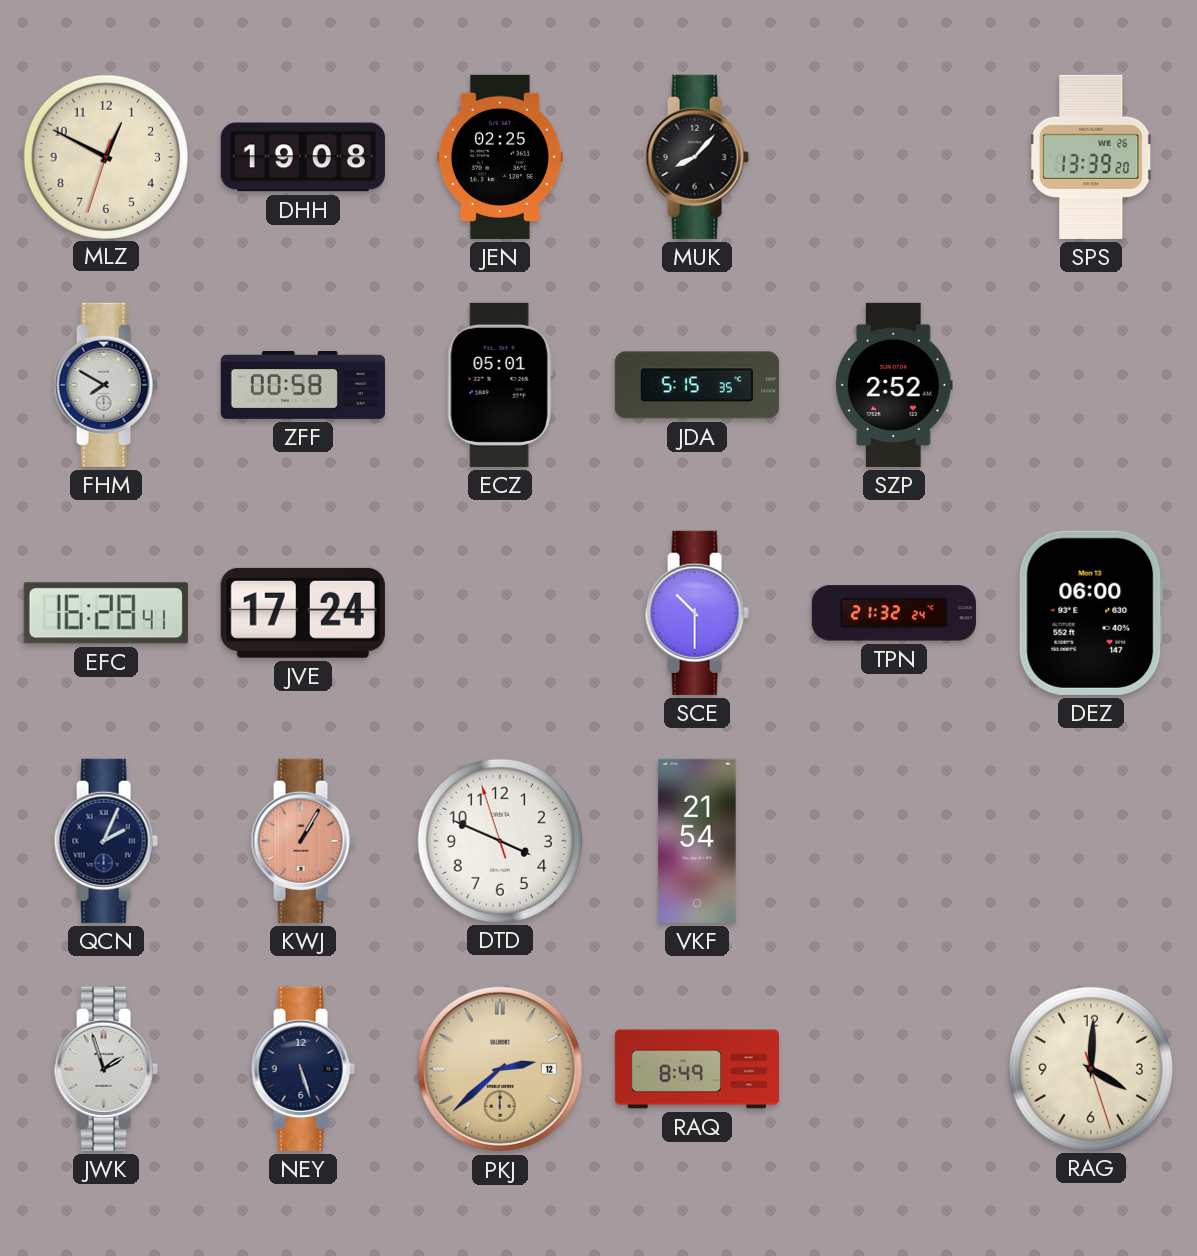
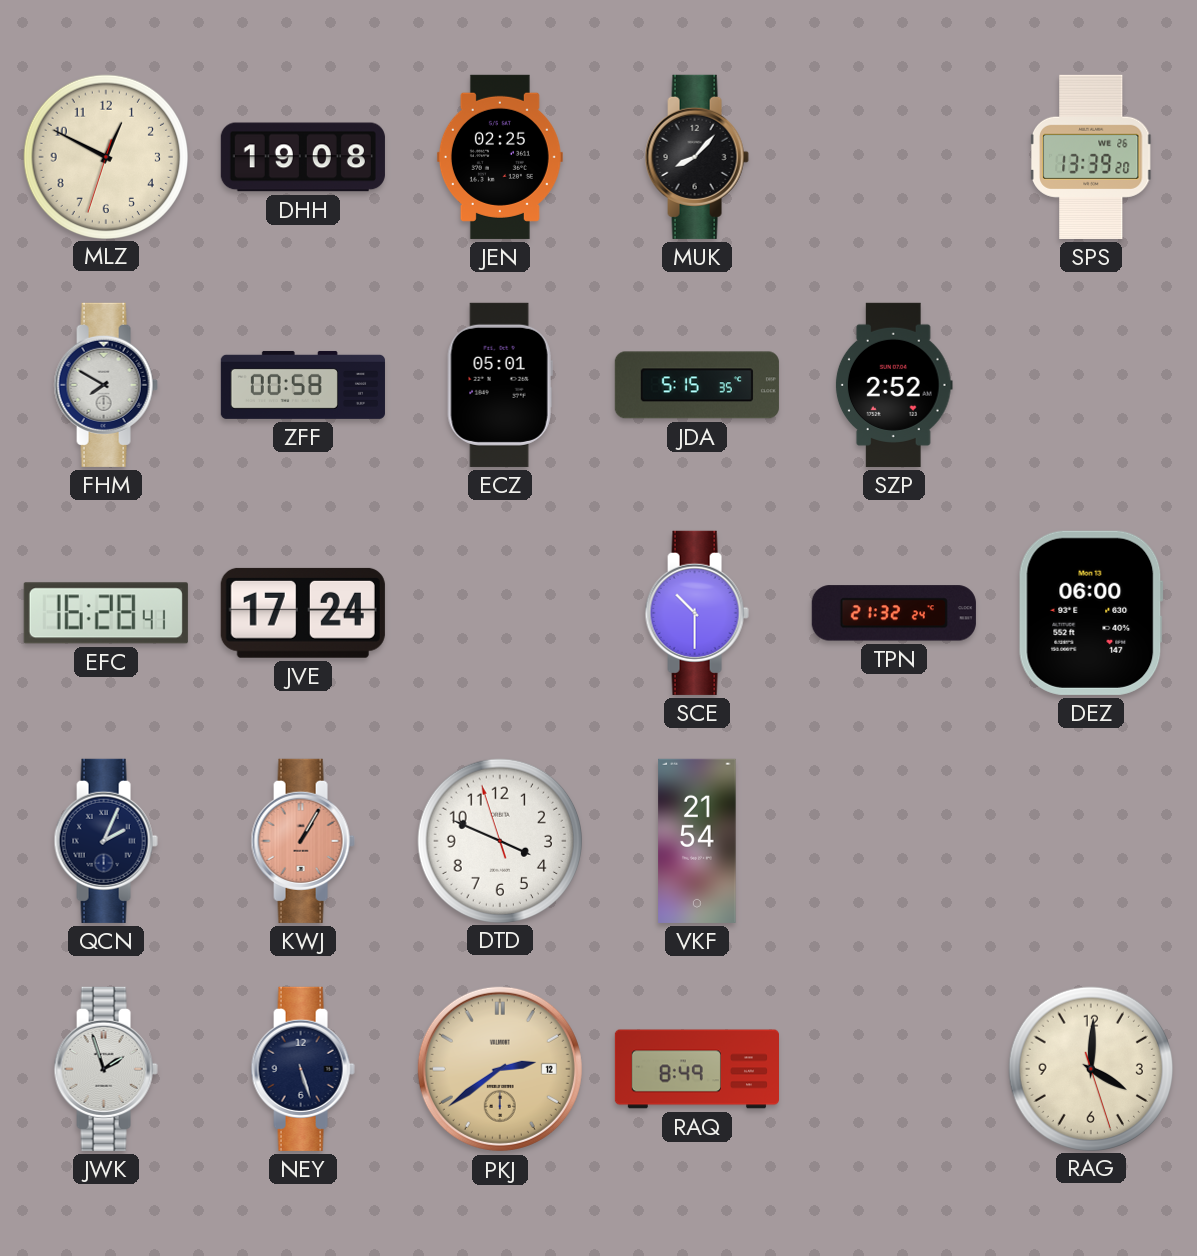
PKJ: 2:38 -> 2:39
